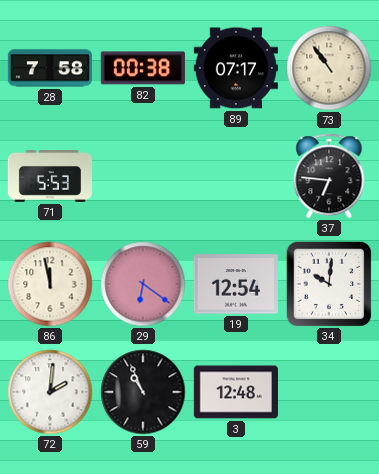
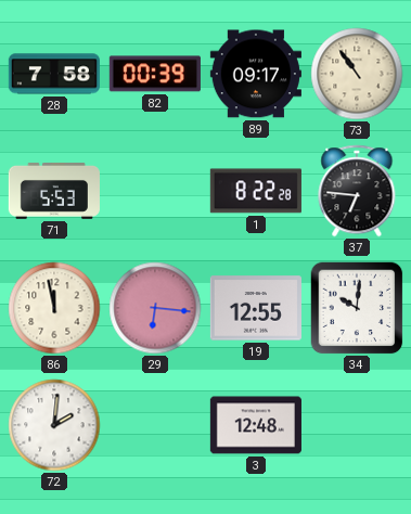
82: 00:38 -> 00:39
89: 07:17 -> 09:17
1: none -> 8:22
29: 6:21 -> 6:16
19: 12:54 -> 12:55
59: 10:56 -> none
